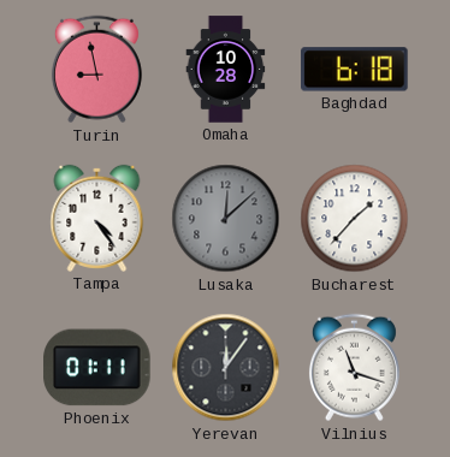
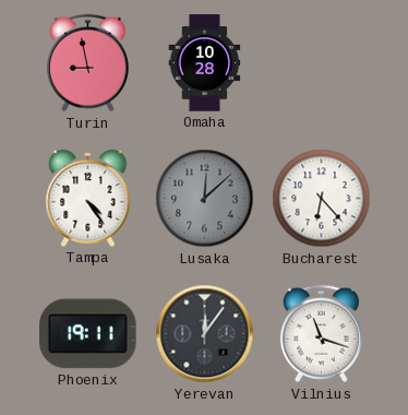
Baghdad: 6:18 -> none
Bucharest: 1:37 -> 6:23
Phoenix: 01:11 -> 19:11
